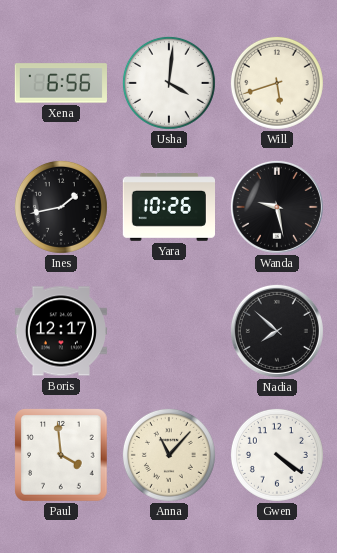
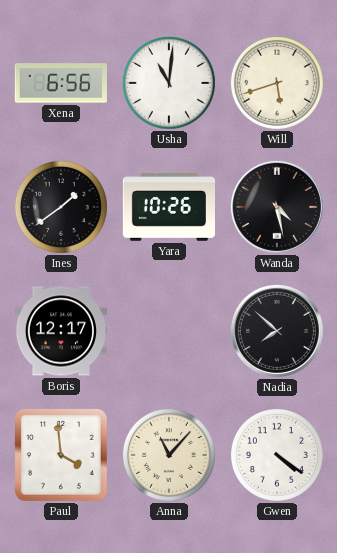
Usha: 4:01 -> 11:01
Ines: 1:43 -> 1:39
Wanda: 9:28 -> 4:28
